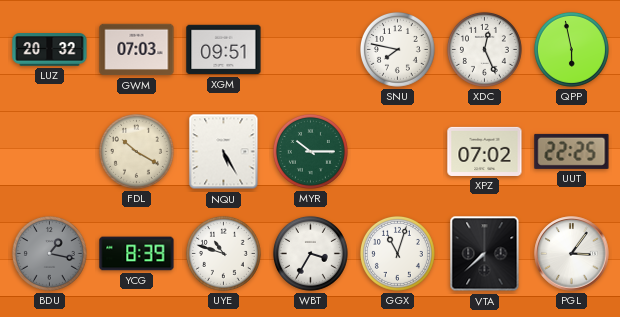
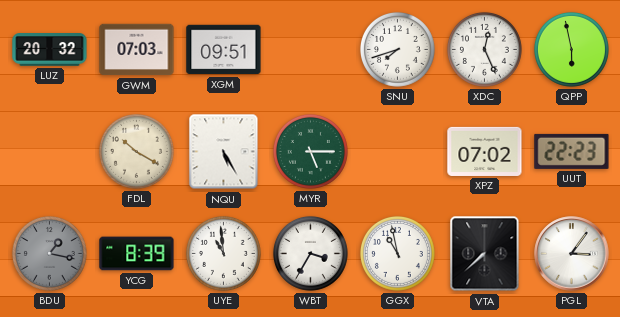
SNU: 7:47 -> 7:42
MYR: 10:15 -> 5:15
UUT: 22:25 -> 22:23
UYE: 10:48 -> 10:59
GGX: 11:03 -> 10:58
